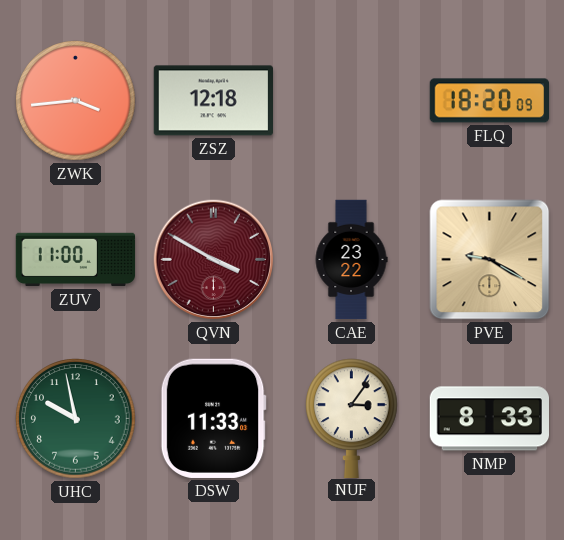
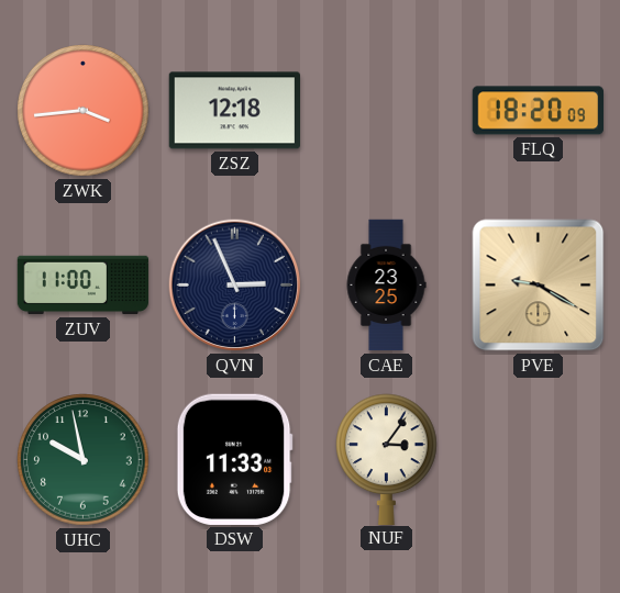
QVN: 3:50 -> 2:56
QVN dial: burgundy -> navy
CAE: 23:22 -> 23:25
NMP: 8:33 -> none
